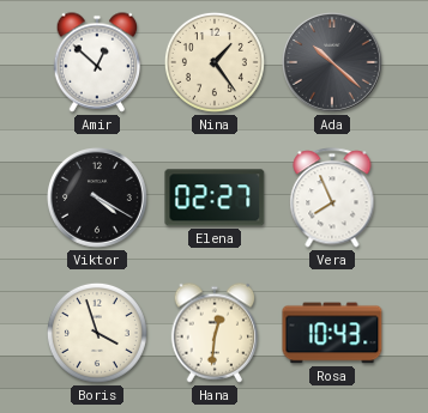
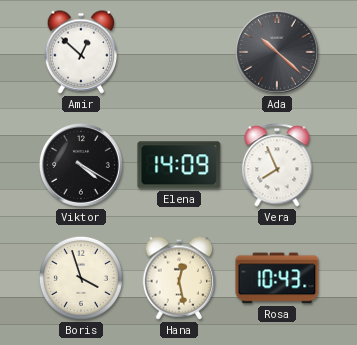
Nina: 1:24 -> none
Elena: 02:27 -> 14:09
Hana: 12:31 -> 12:28
